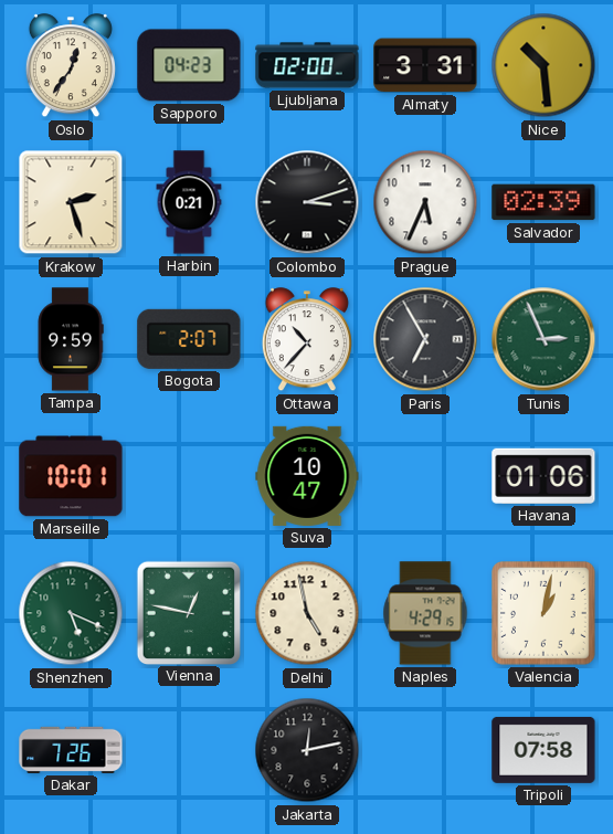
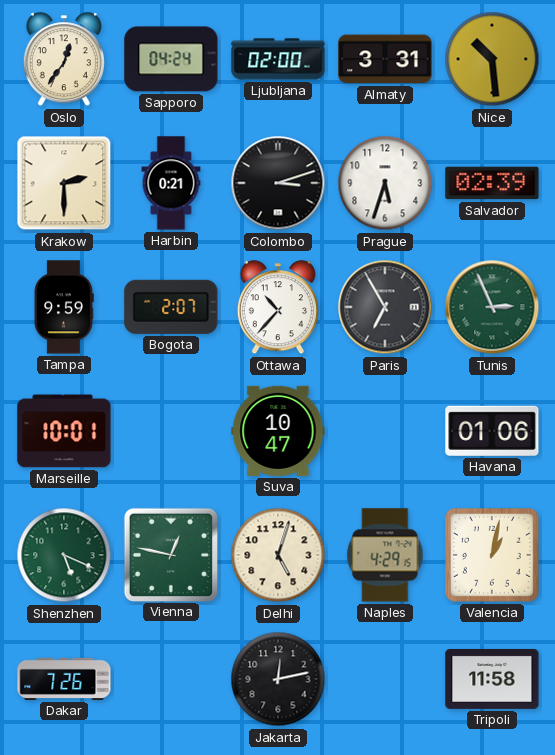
Sapporo: 04:23 -> 04:24
Krakow: 2:27 -> 2:30
Prague: 5:34 -> 5:33
Delhi: 4:58 -> 5:03
Tripoli: 07:58 -> 11:58
